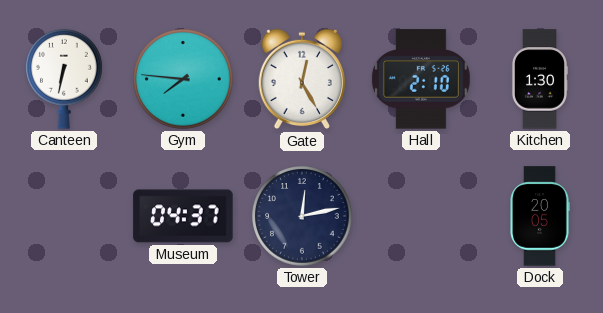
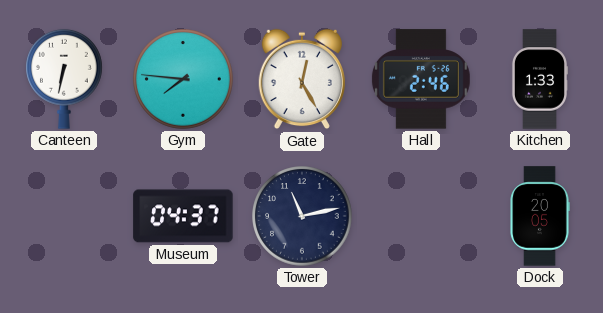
Hall: 2:10 -> 2:46
Kitchen: 1:30 -> 1:33
Tower: 12:13 -> 11:13
